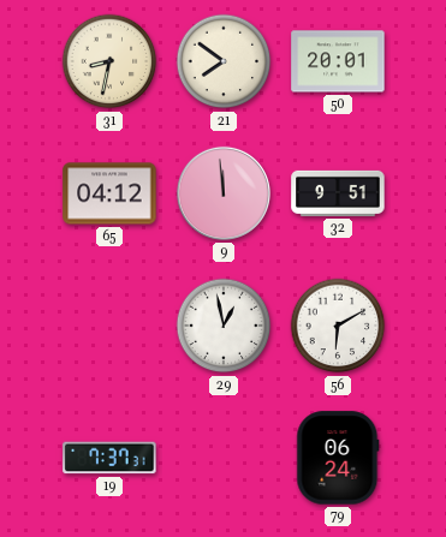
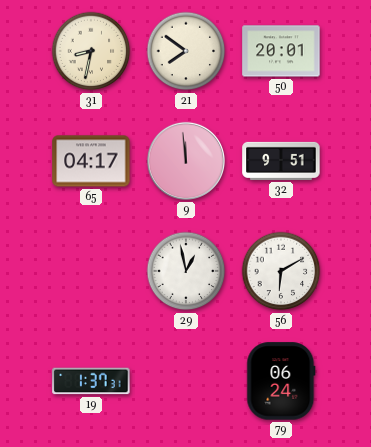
65: 04:12 -> 04:17
19: 7:37 -> 1:37
